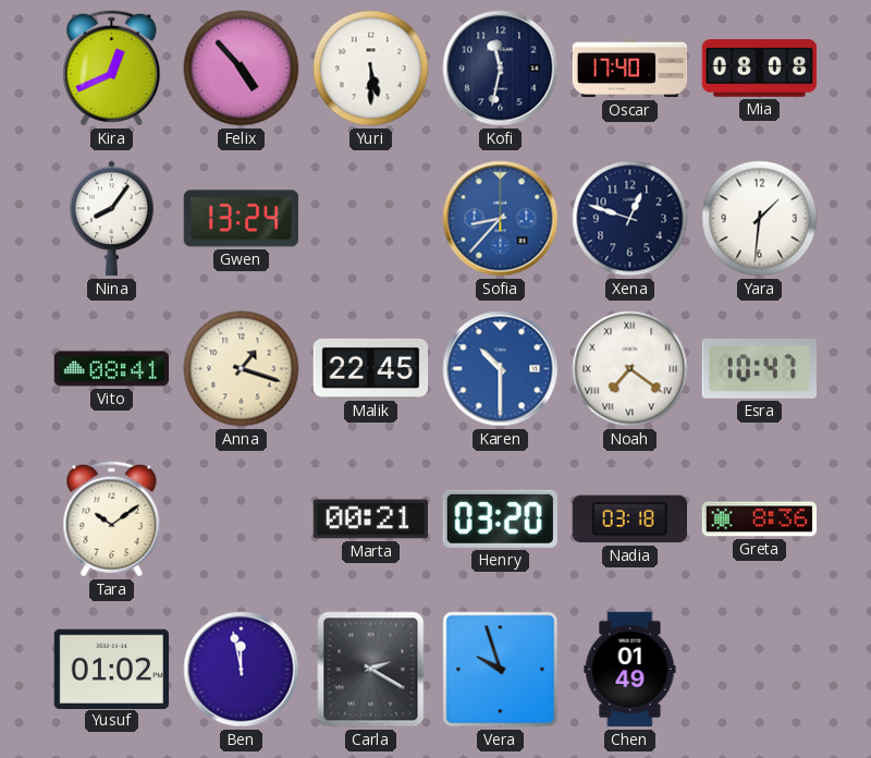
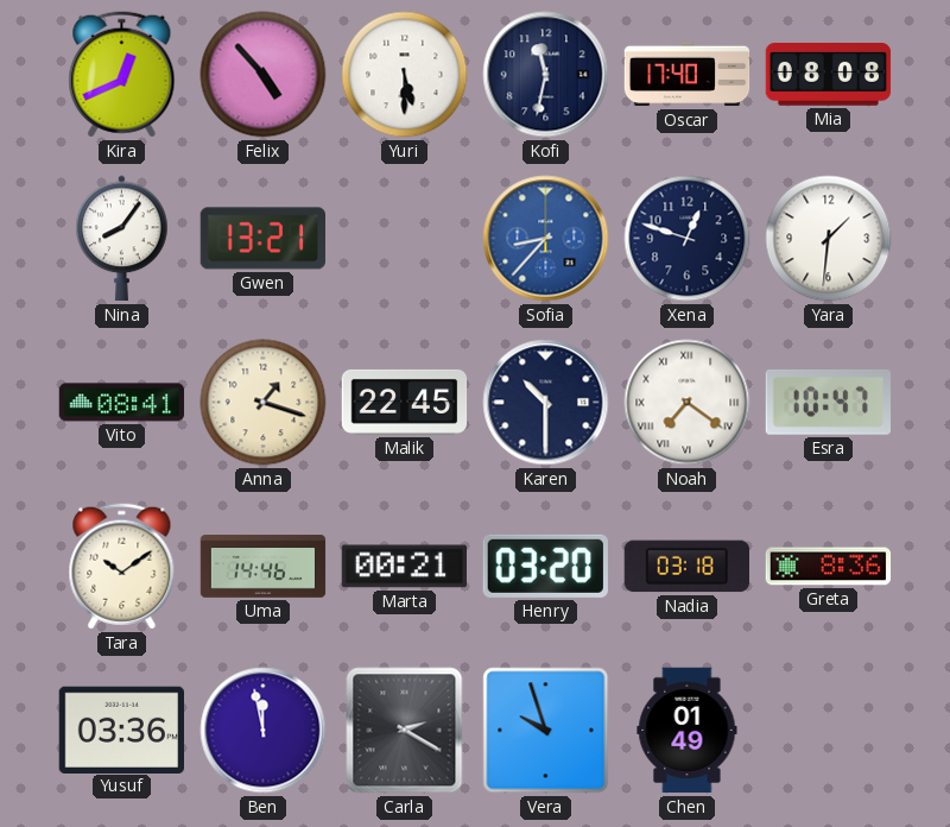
Gwen: 13:24 -> 13:21
Karen dial: blue -> navy
Uma: none -> 14:46
Yusuf: 01:02 -> 03:36
